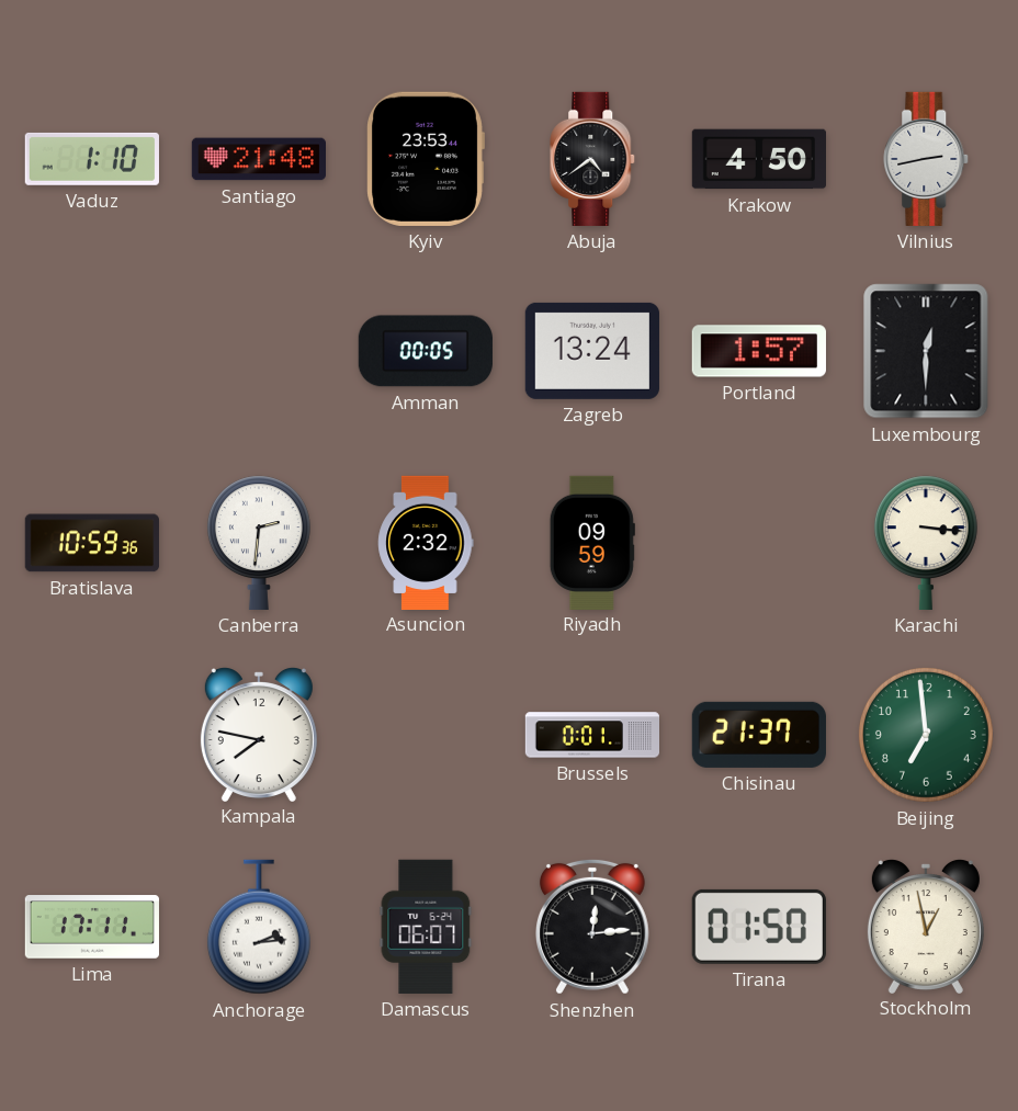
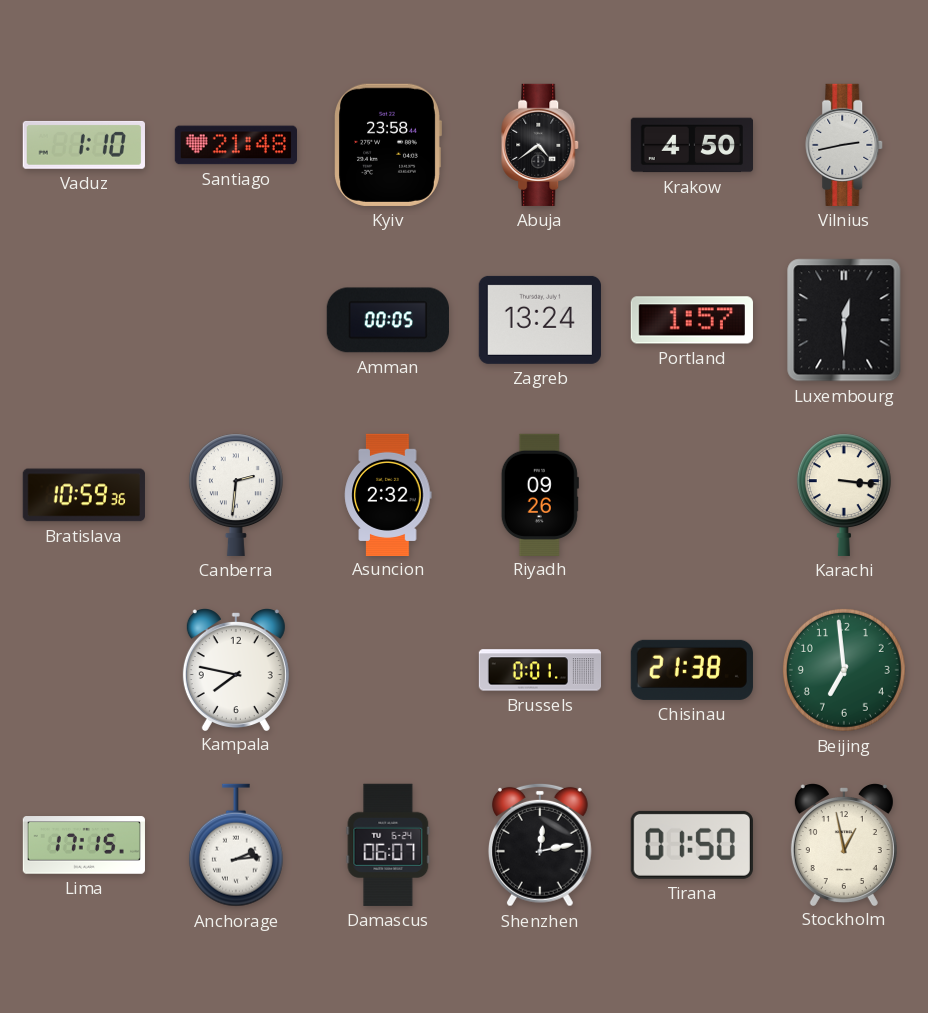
Kyiv: 23:53 -> 23:58
Riyadh: 09:59 -> 09:26
Chisinau: 21:37 -> 21:38
Lima: 17:11 -> 17:15
Shenzhen: 12:14 -> 12:13
